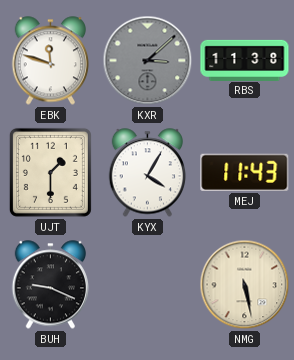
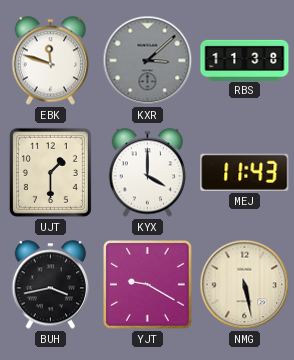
KYX: 4:05 -> 4:00
BUH: 9:19 -> 3:43
YJT: none -> 9:20
